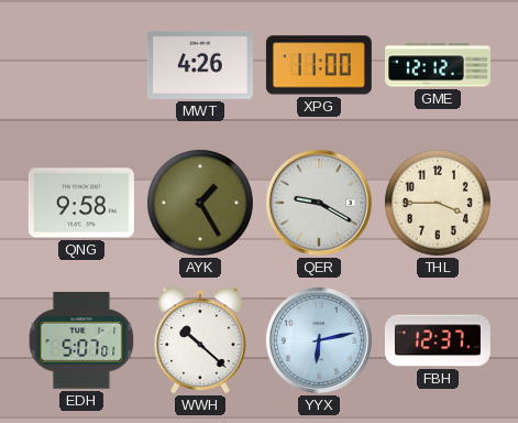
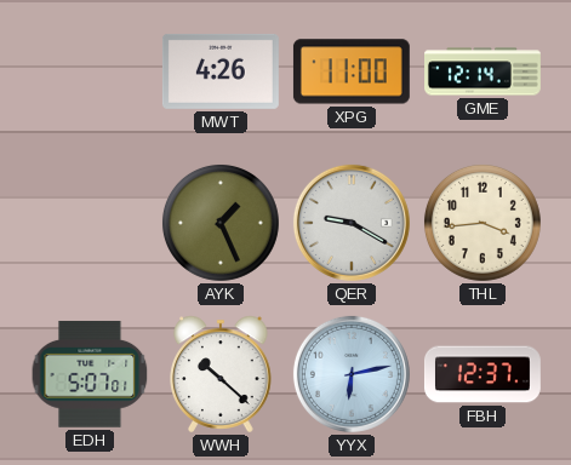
GME: 12:12 -> 12:14
QNG: 9:58 -> none
AYK: 1:25 -> 1:26
THL: 3:45 -> 3:44
